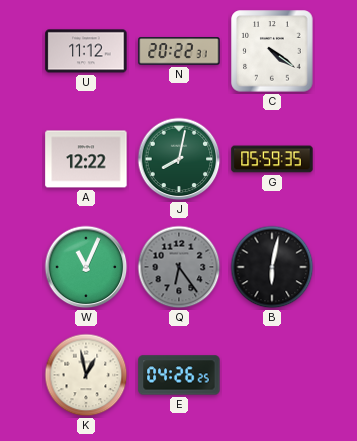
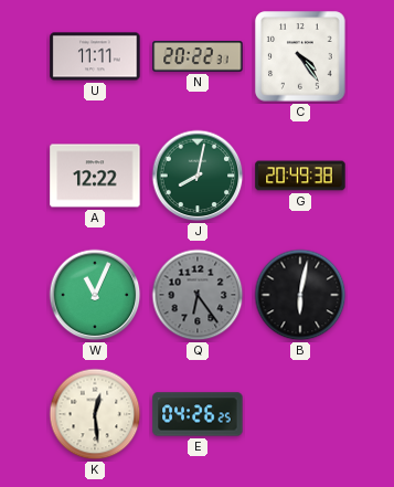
U: 11:12 -> 11:11
C: 4:21 -> 4:24
G: 05:59 -> 20:49
K: 12:58 -> 12:29
